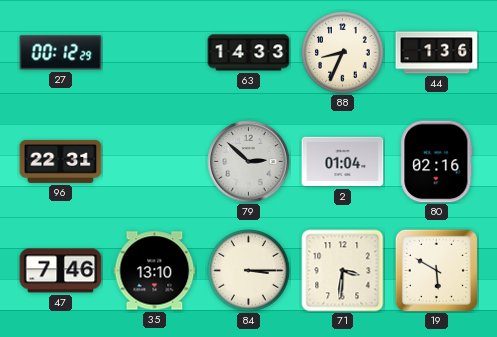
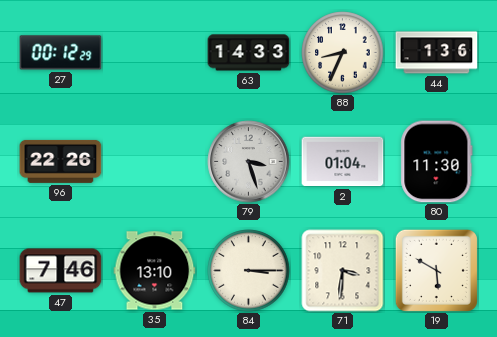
96: 22:31 -> 22:26
79: 2:52 -> 3:27
80: 02:16 -> 11:30
